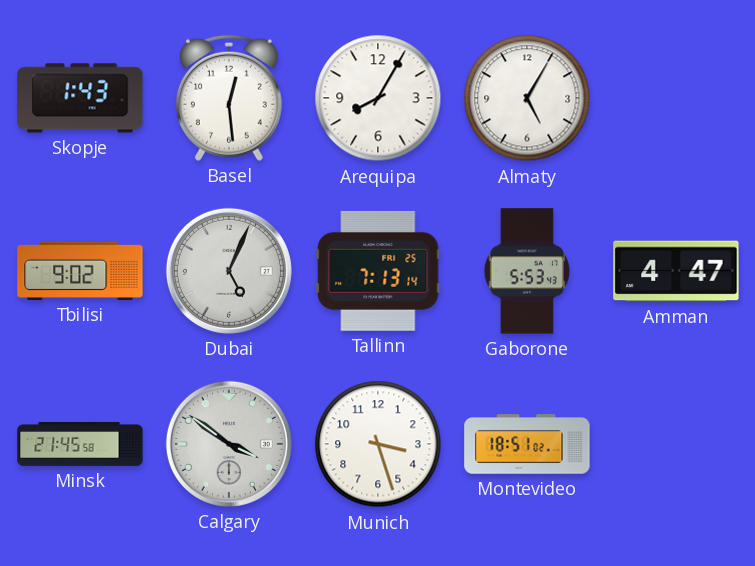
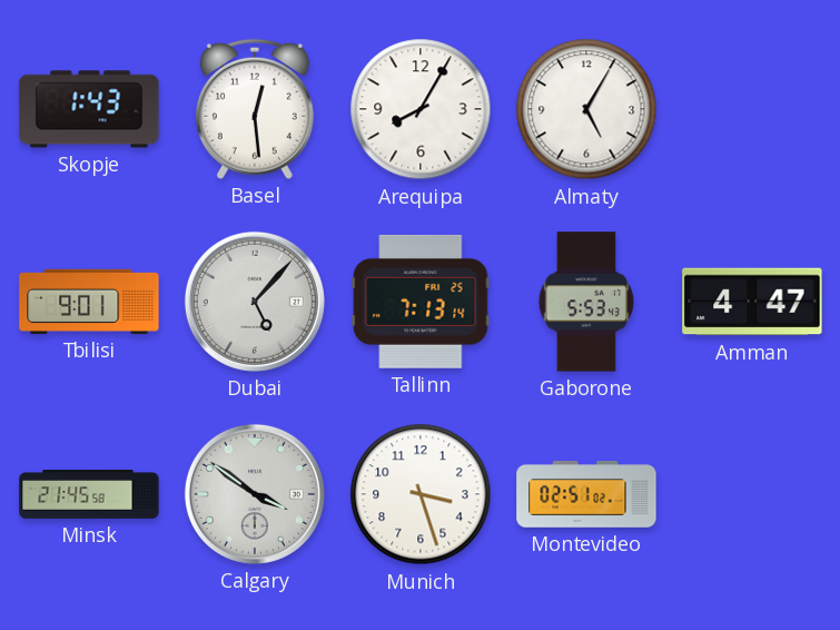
Tbilisi: 9:02 -> 9:01
Dubai: 5:04 -> 5:07
Montevideo: 18:51 -> 02:51
